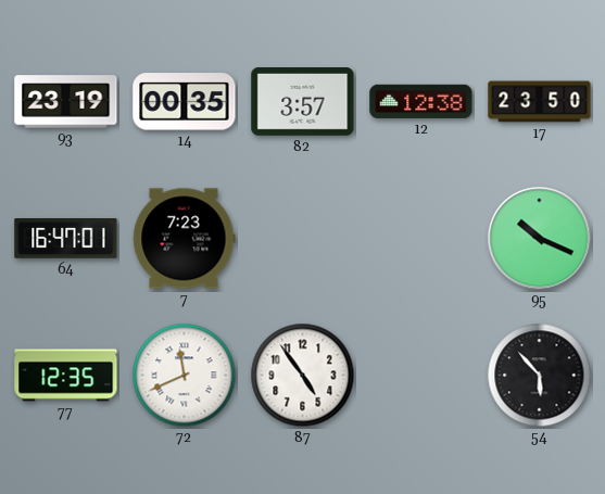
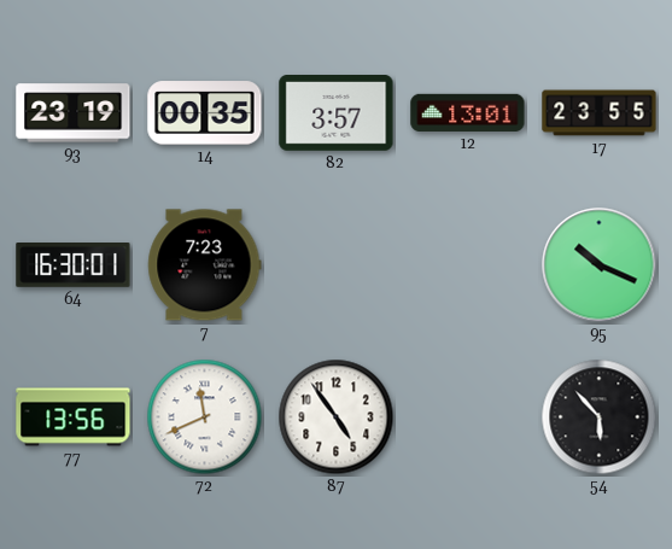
12: 12:38 -> 13:01
17: 23:50 -> 23:55
64: 16:47 -> 16:30
77: 12:35 -> 13:56
